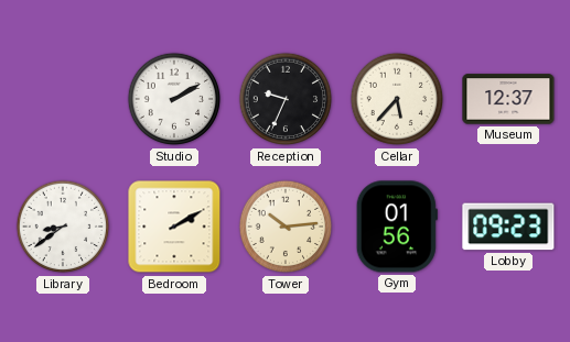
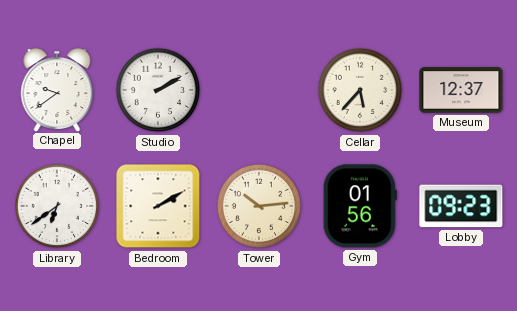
Chapel: none -> 9:39
Reception: 9:34 -> none
Library: 8:39 -> 6:39
